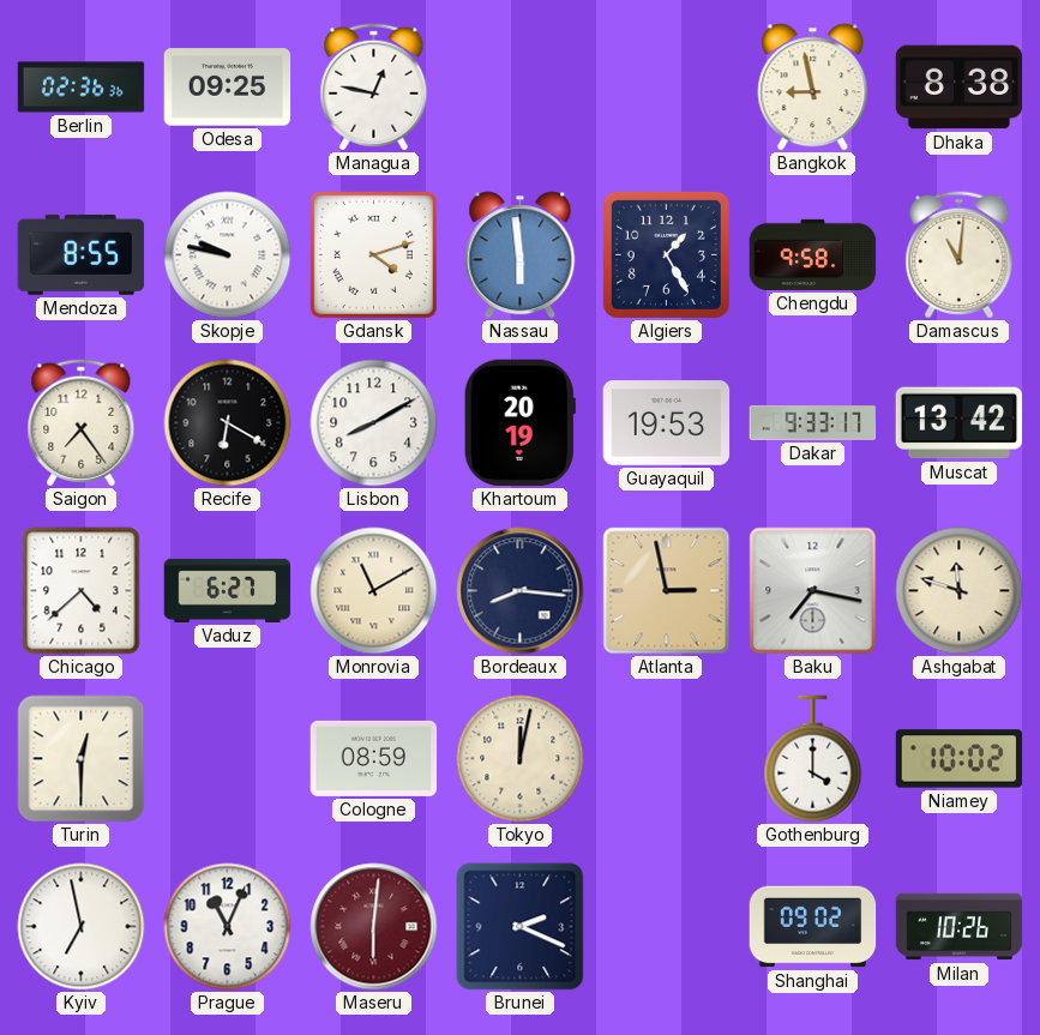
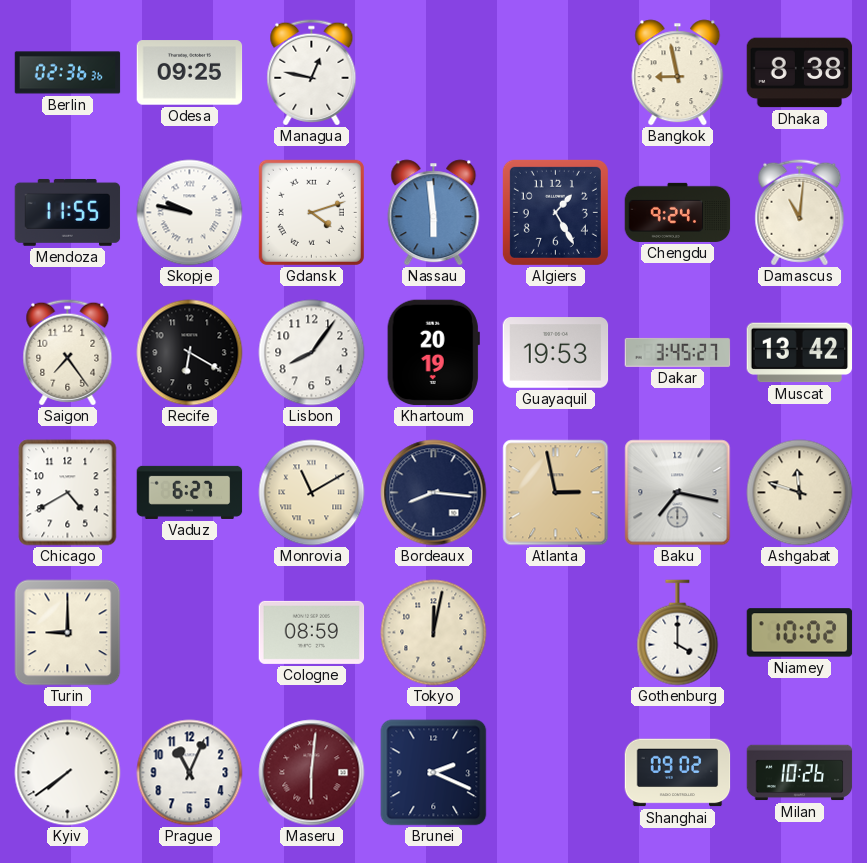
Mendoza: 8:55 -> 11:55
Chengdu: 9:58 -> 9:24
Lisbon: 8:10 -> 8:06
Dakar: 9:33 -> 3:45
Chicago: 4:38 -> 4:40
Turin: 12:30 -> 9:00
Kyiv: 6:58 -> 7:39
